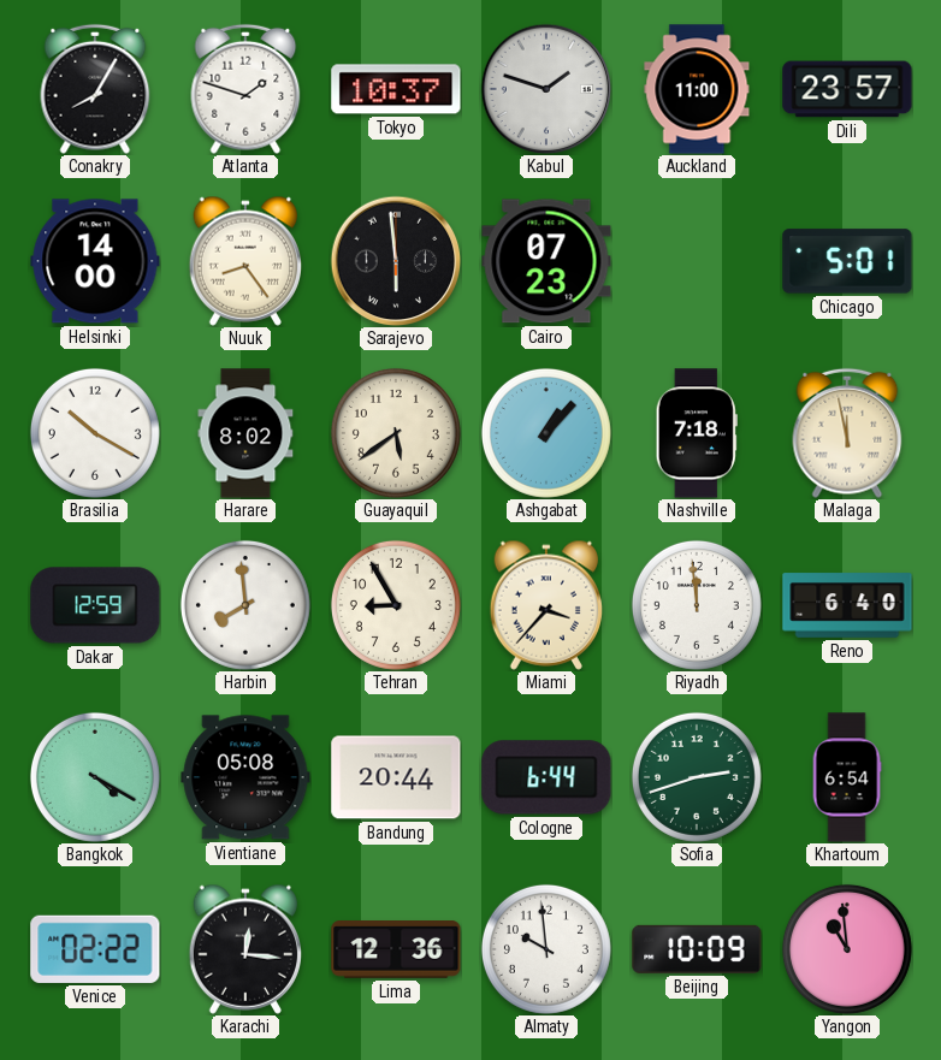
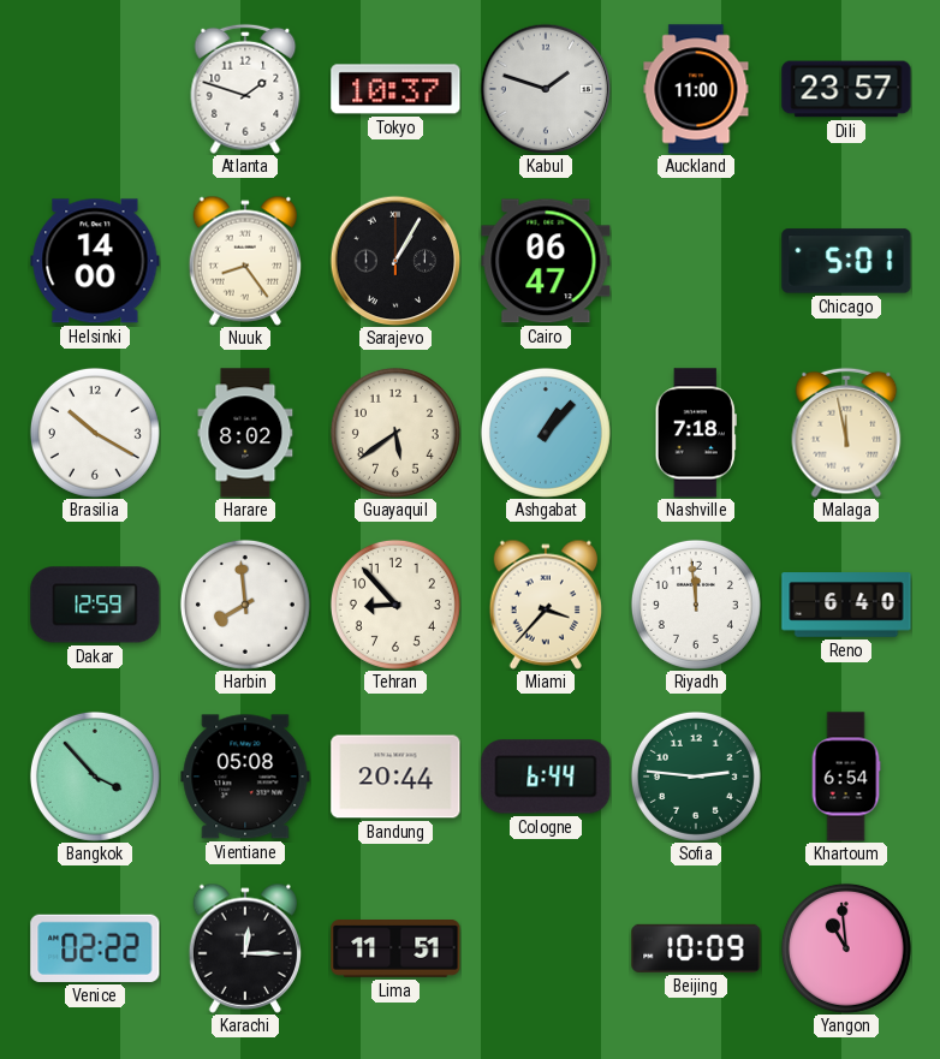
Conakry: 8:05 -> none
Sarajevo: 5:59 -> 1:05
Cairo: 07:23 -> 06:47
Tehran: 8:55 -> 8:53
Bangkok: 4:20 -> 3:53
Sofia: 2:42 -> 2:46
Karachi: 12:16 -> 12:15
Lima: 12:36 -> 11:51
Almaty: 9:59 -> none
